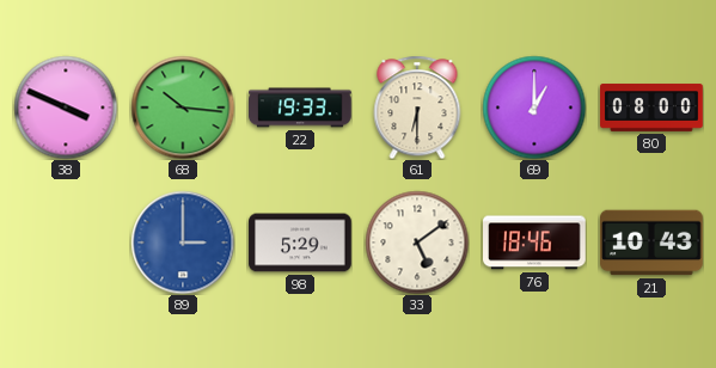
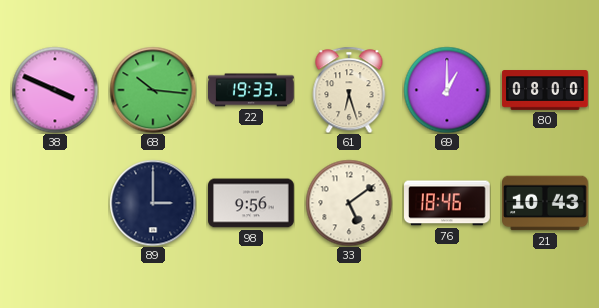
61: 6:30 -> 6:27
89 dial: blue -> navy
98: 5:29 -> 9:56
